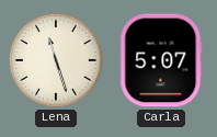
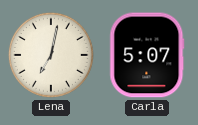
Lena: 11:27 -> 7:02
